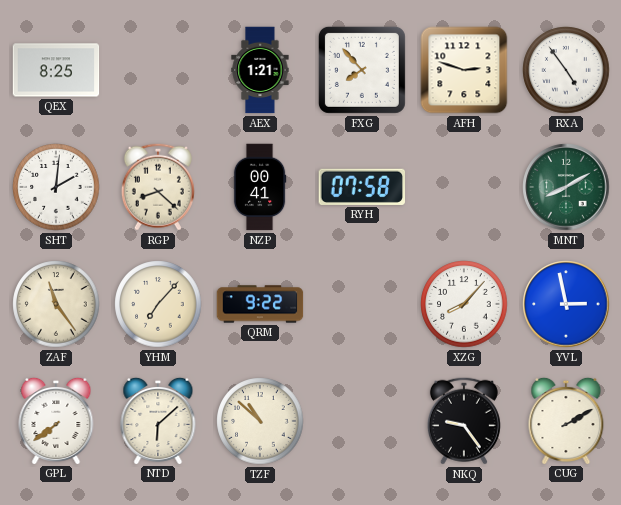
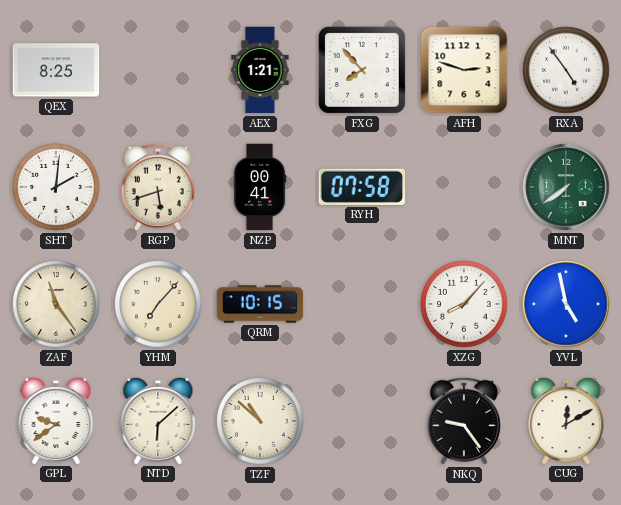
RGP: 8:22 -> 5:42
MNT: 8:10 -> 7:39
QRM: 9:22 -> 10:15
YVL: 2:58 -> 4:58
GPL: 7:39 -> 9:39
CUG: 2:10 -> 12:10
